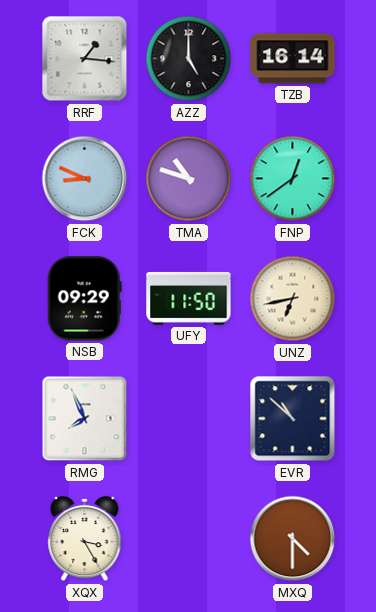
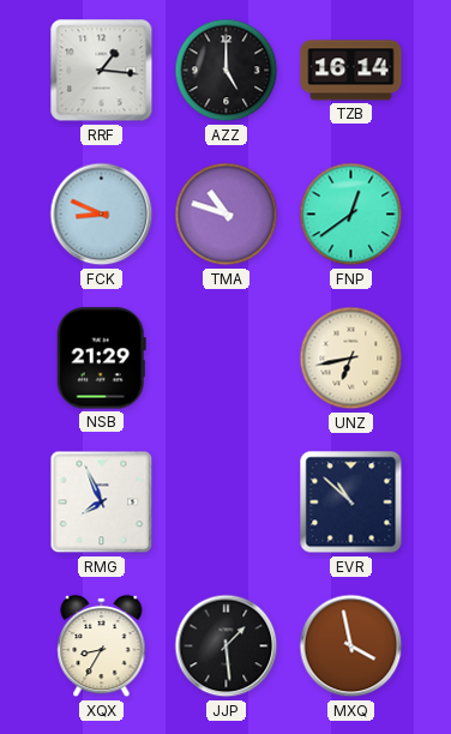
NSB: 09:29 -> 21:29
UFY: 11:50 -> none
XQX: 3:25 -> 8:35
JJP: none -> 1:29
MXQ: 4:30 -> 3:58
